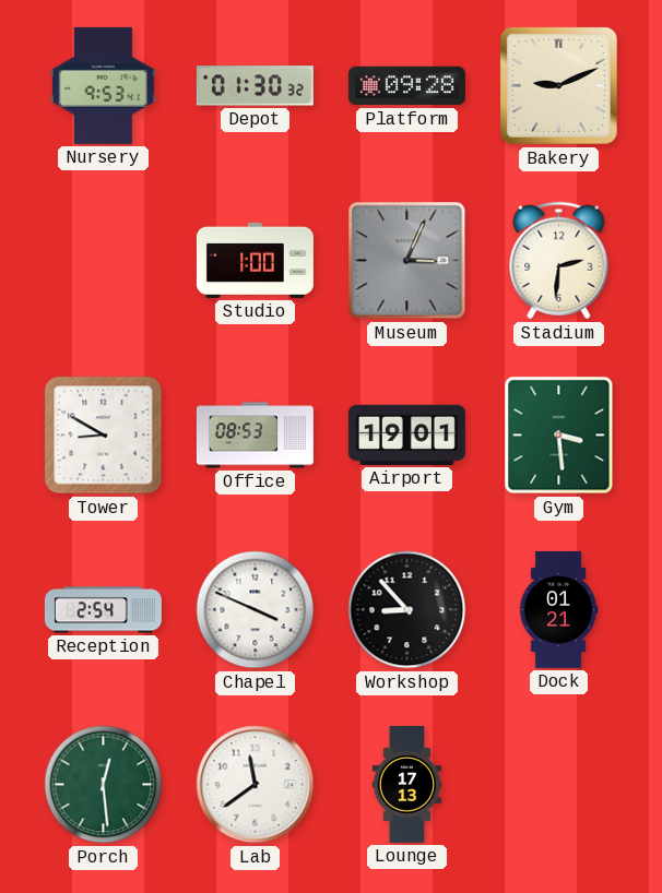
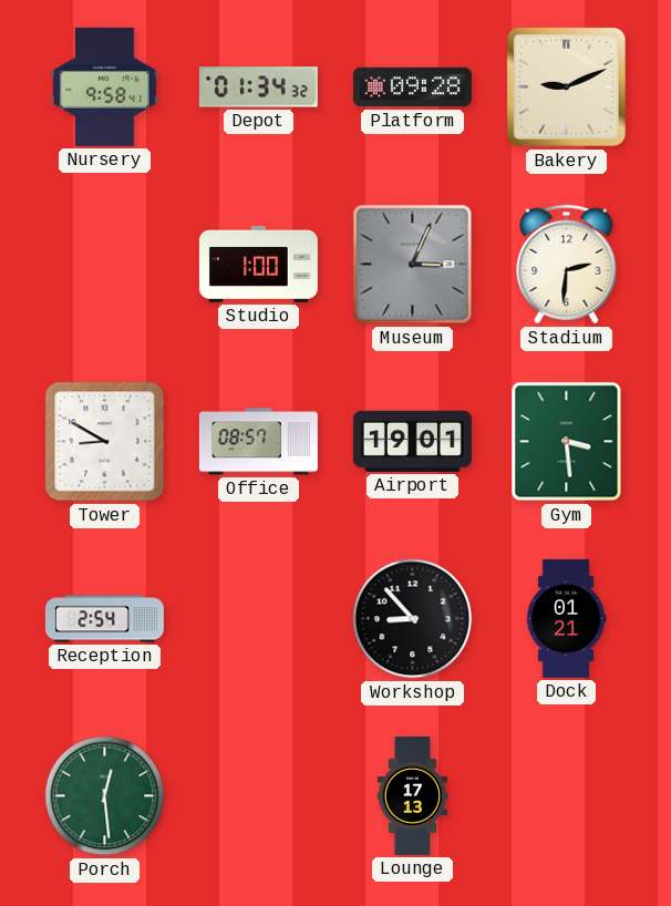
Nursery: 9:53 -> 9:58
Depot: 01:30 -> 01:34
Office: 08:53 -> 08:57
Chapel: 3:49 -> none
Lab: 11:39 -> none
